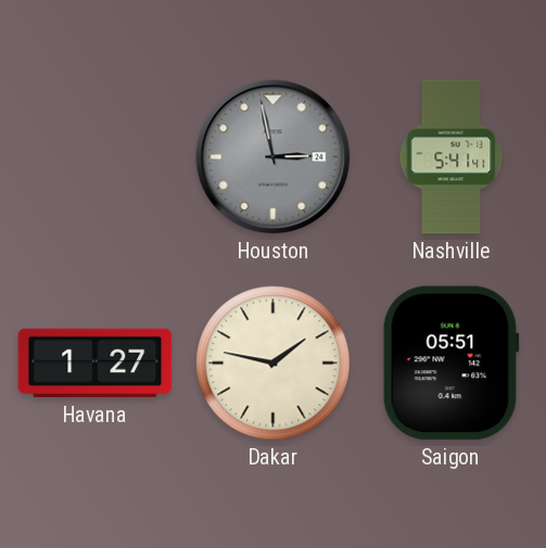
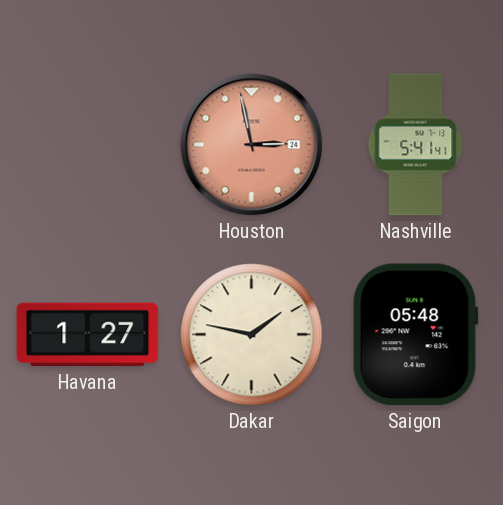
Houston dial: grey -> salmon
Saigon: 05:51 -> 05:48
